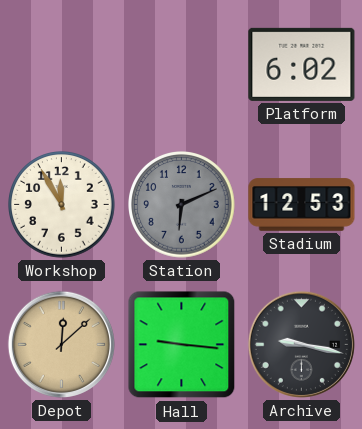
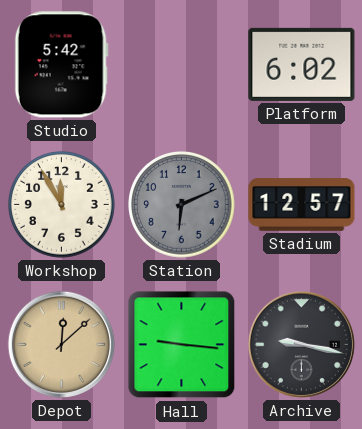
Studio: none -> 5:42
Stadium: 12:53 -> 12:57
